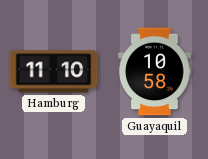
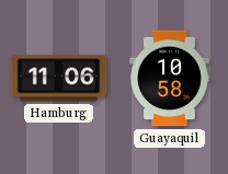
Hamburg: 11:10 -> 11:06
